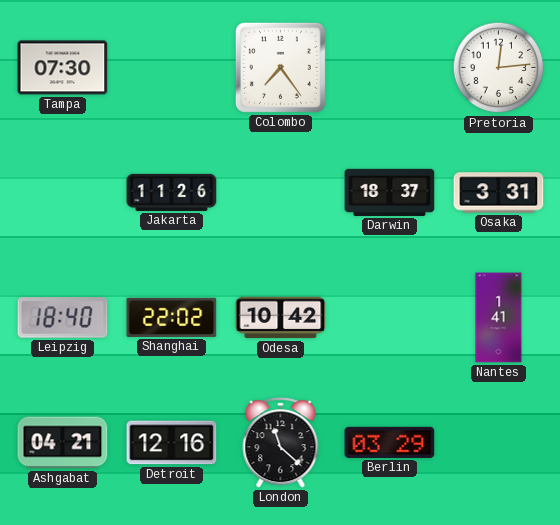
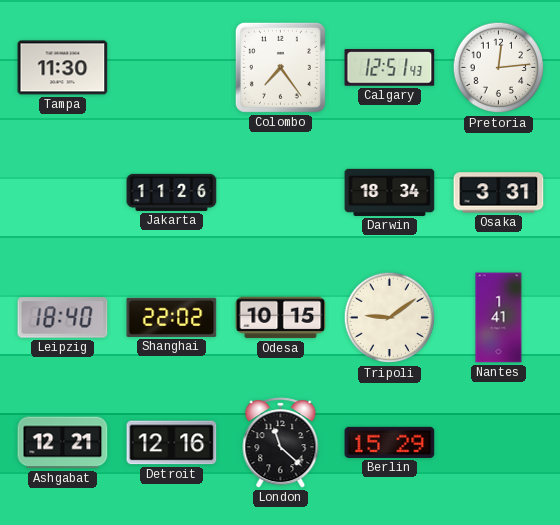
Tampa: 07:30 -> 11:30
Calgary: none -> 12:51
Darwin: 18:37 -> 18:34
Odesa: 10:42 -> 10:15
Tripoli: none -> 9:09
Ashgabat: 04:21 -> 12:21
Berlin: 03:29 -> 15:29
